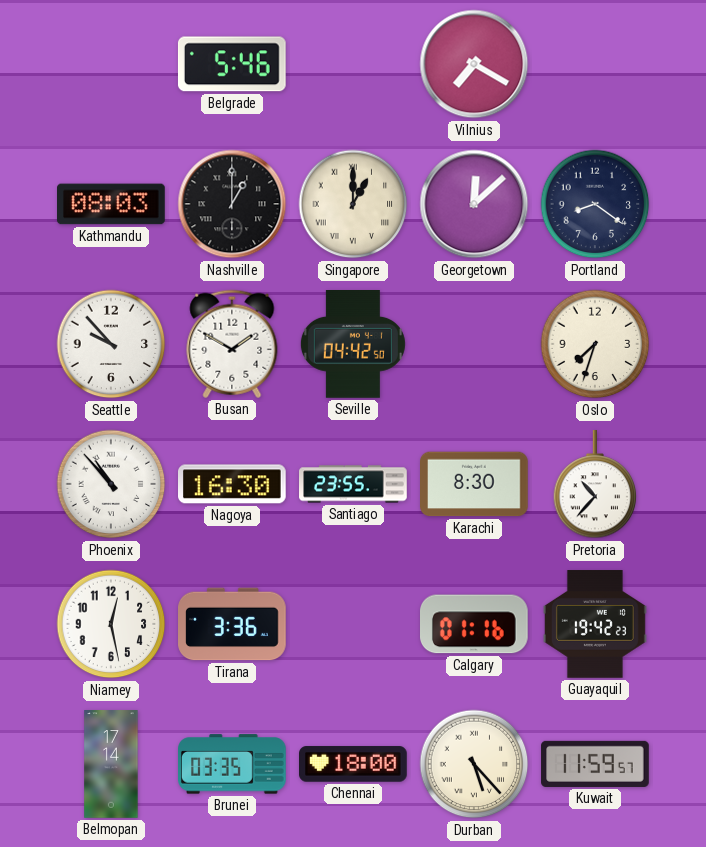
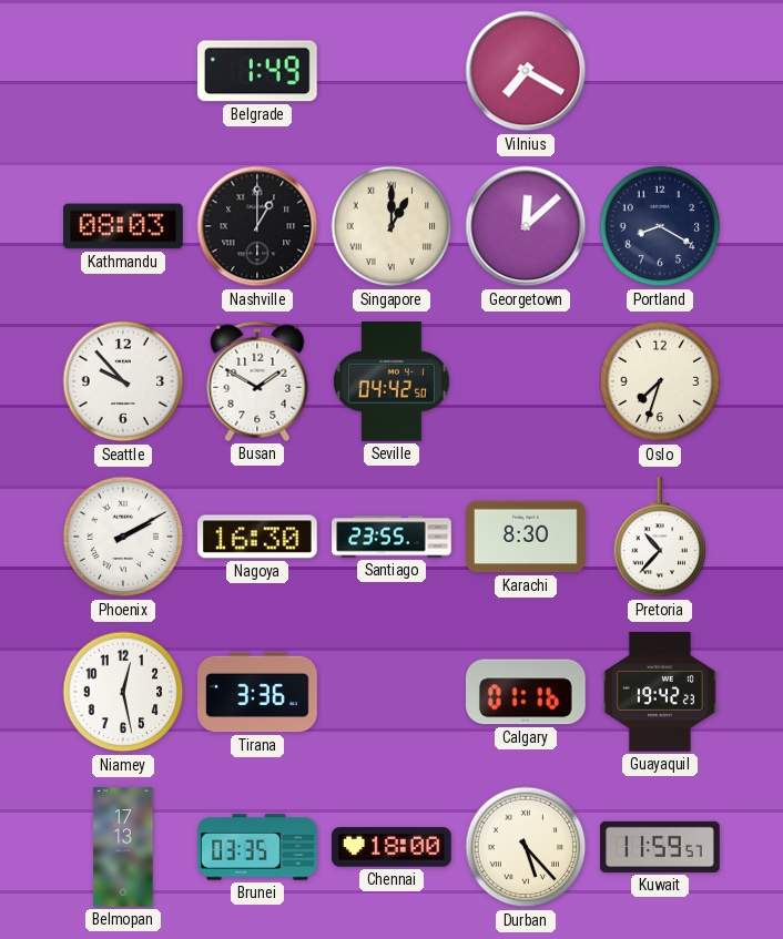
Belgrade: 5:46 -> 1:49
Portland: 8:21 -> 8:20
Phoenix: 10:53 -> 2:10
Belmopan: 17:14 -> 17:13
